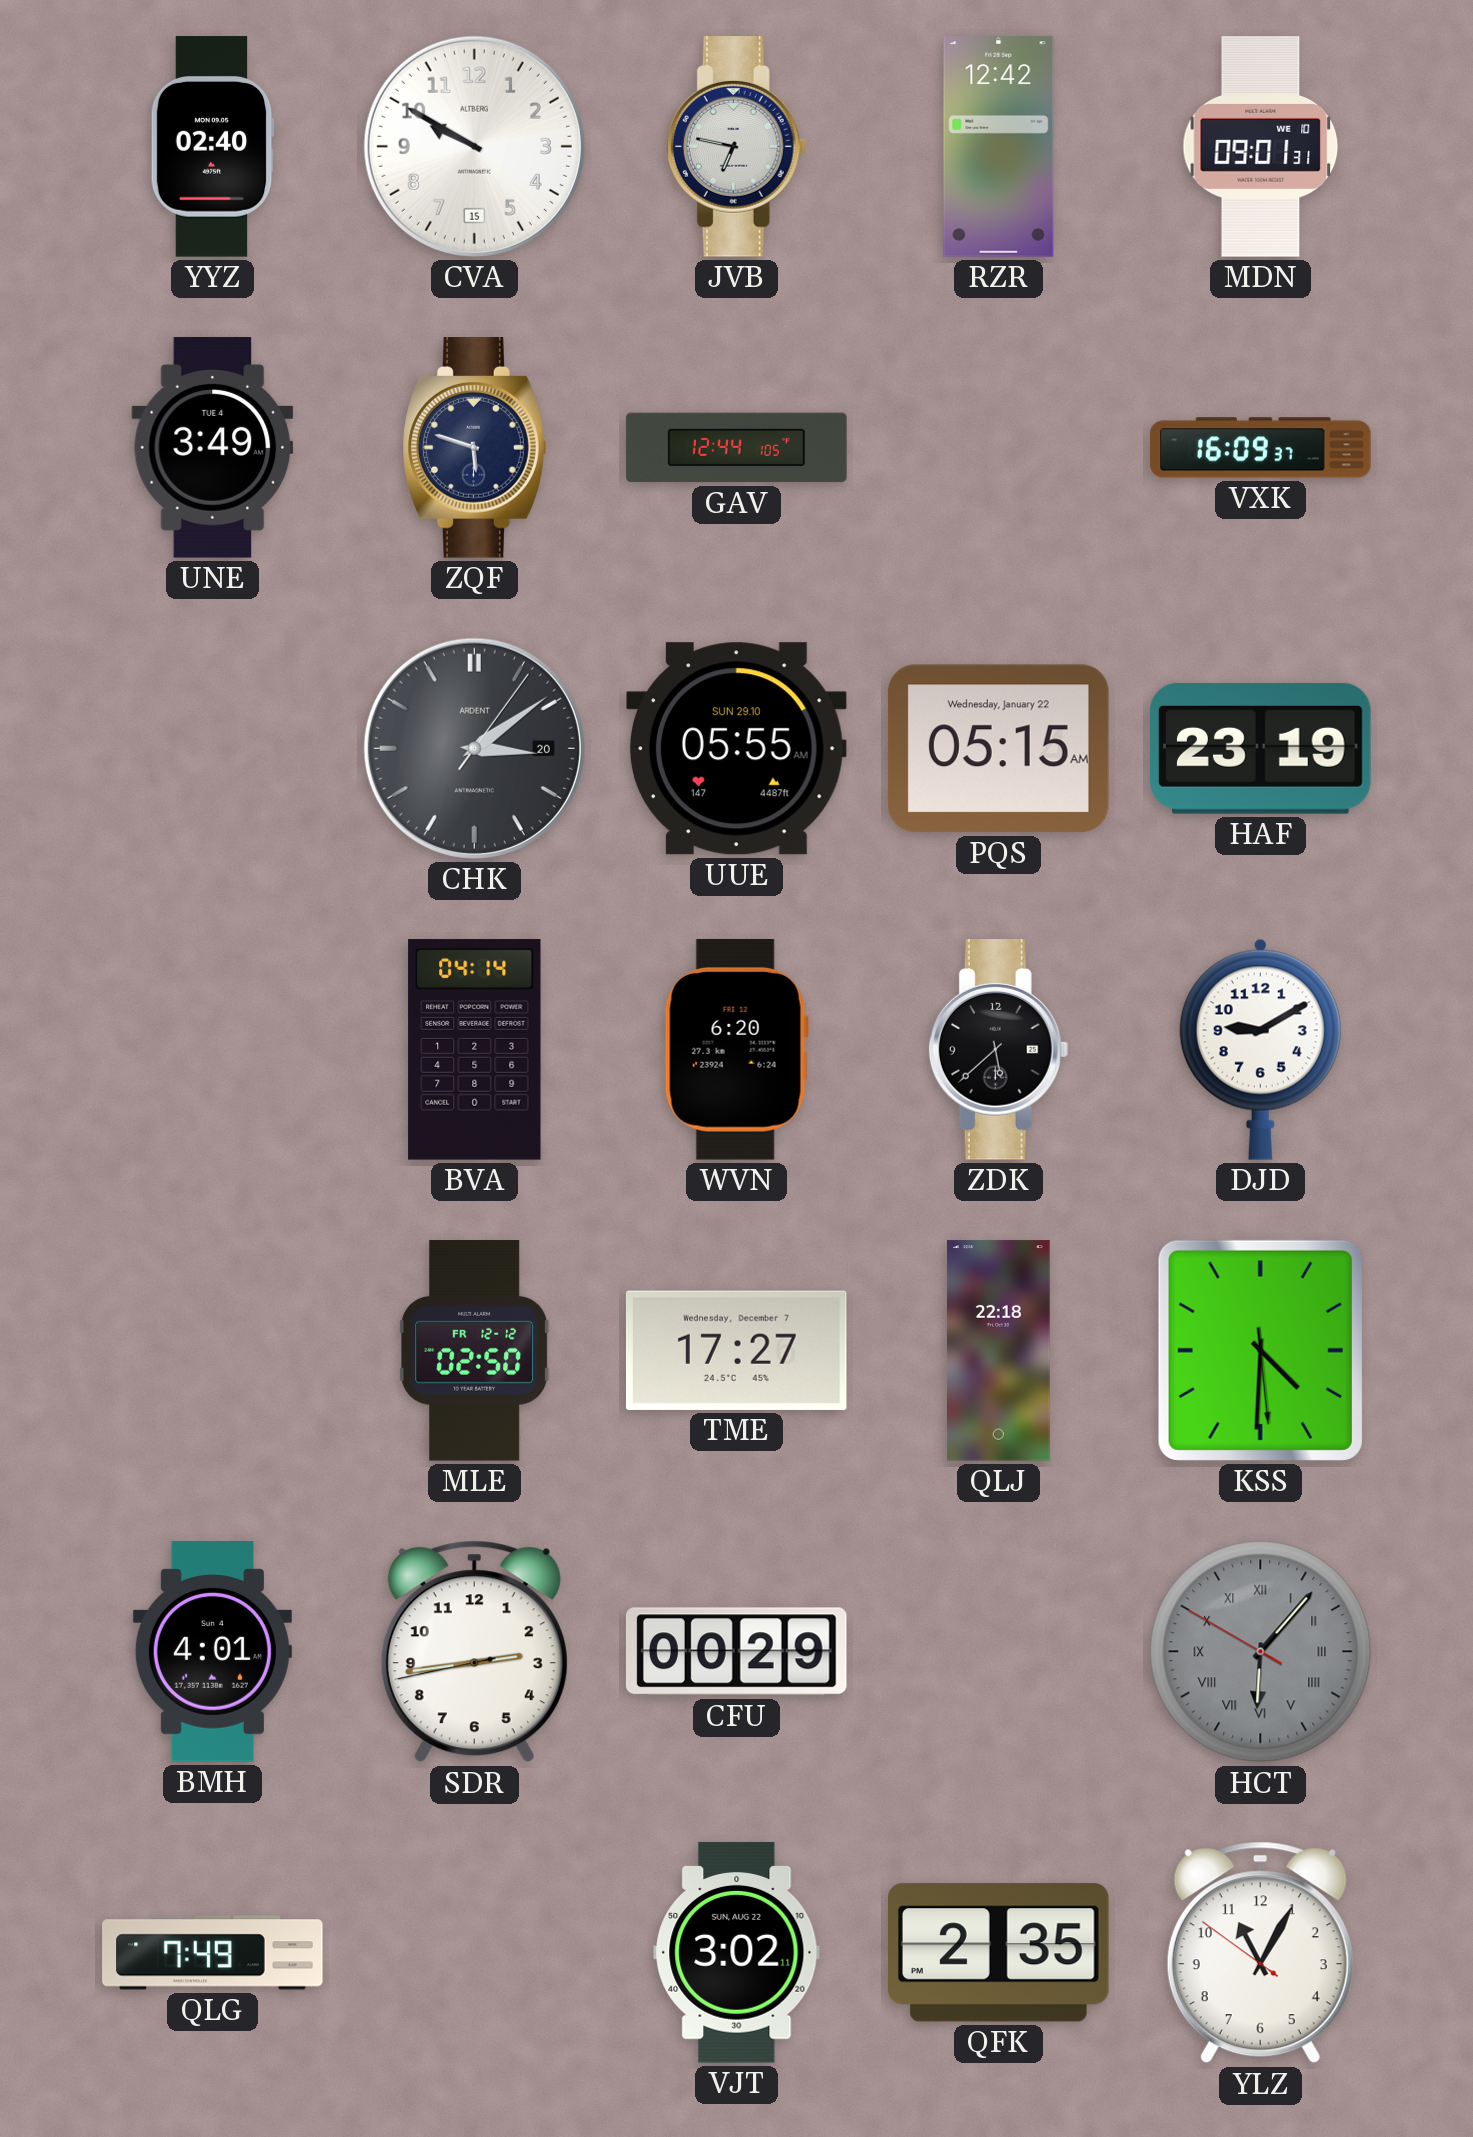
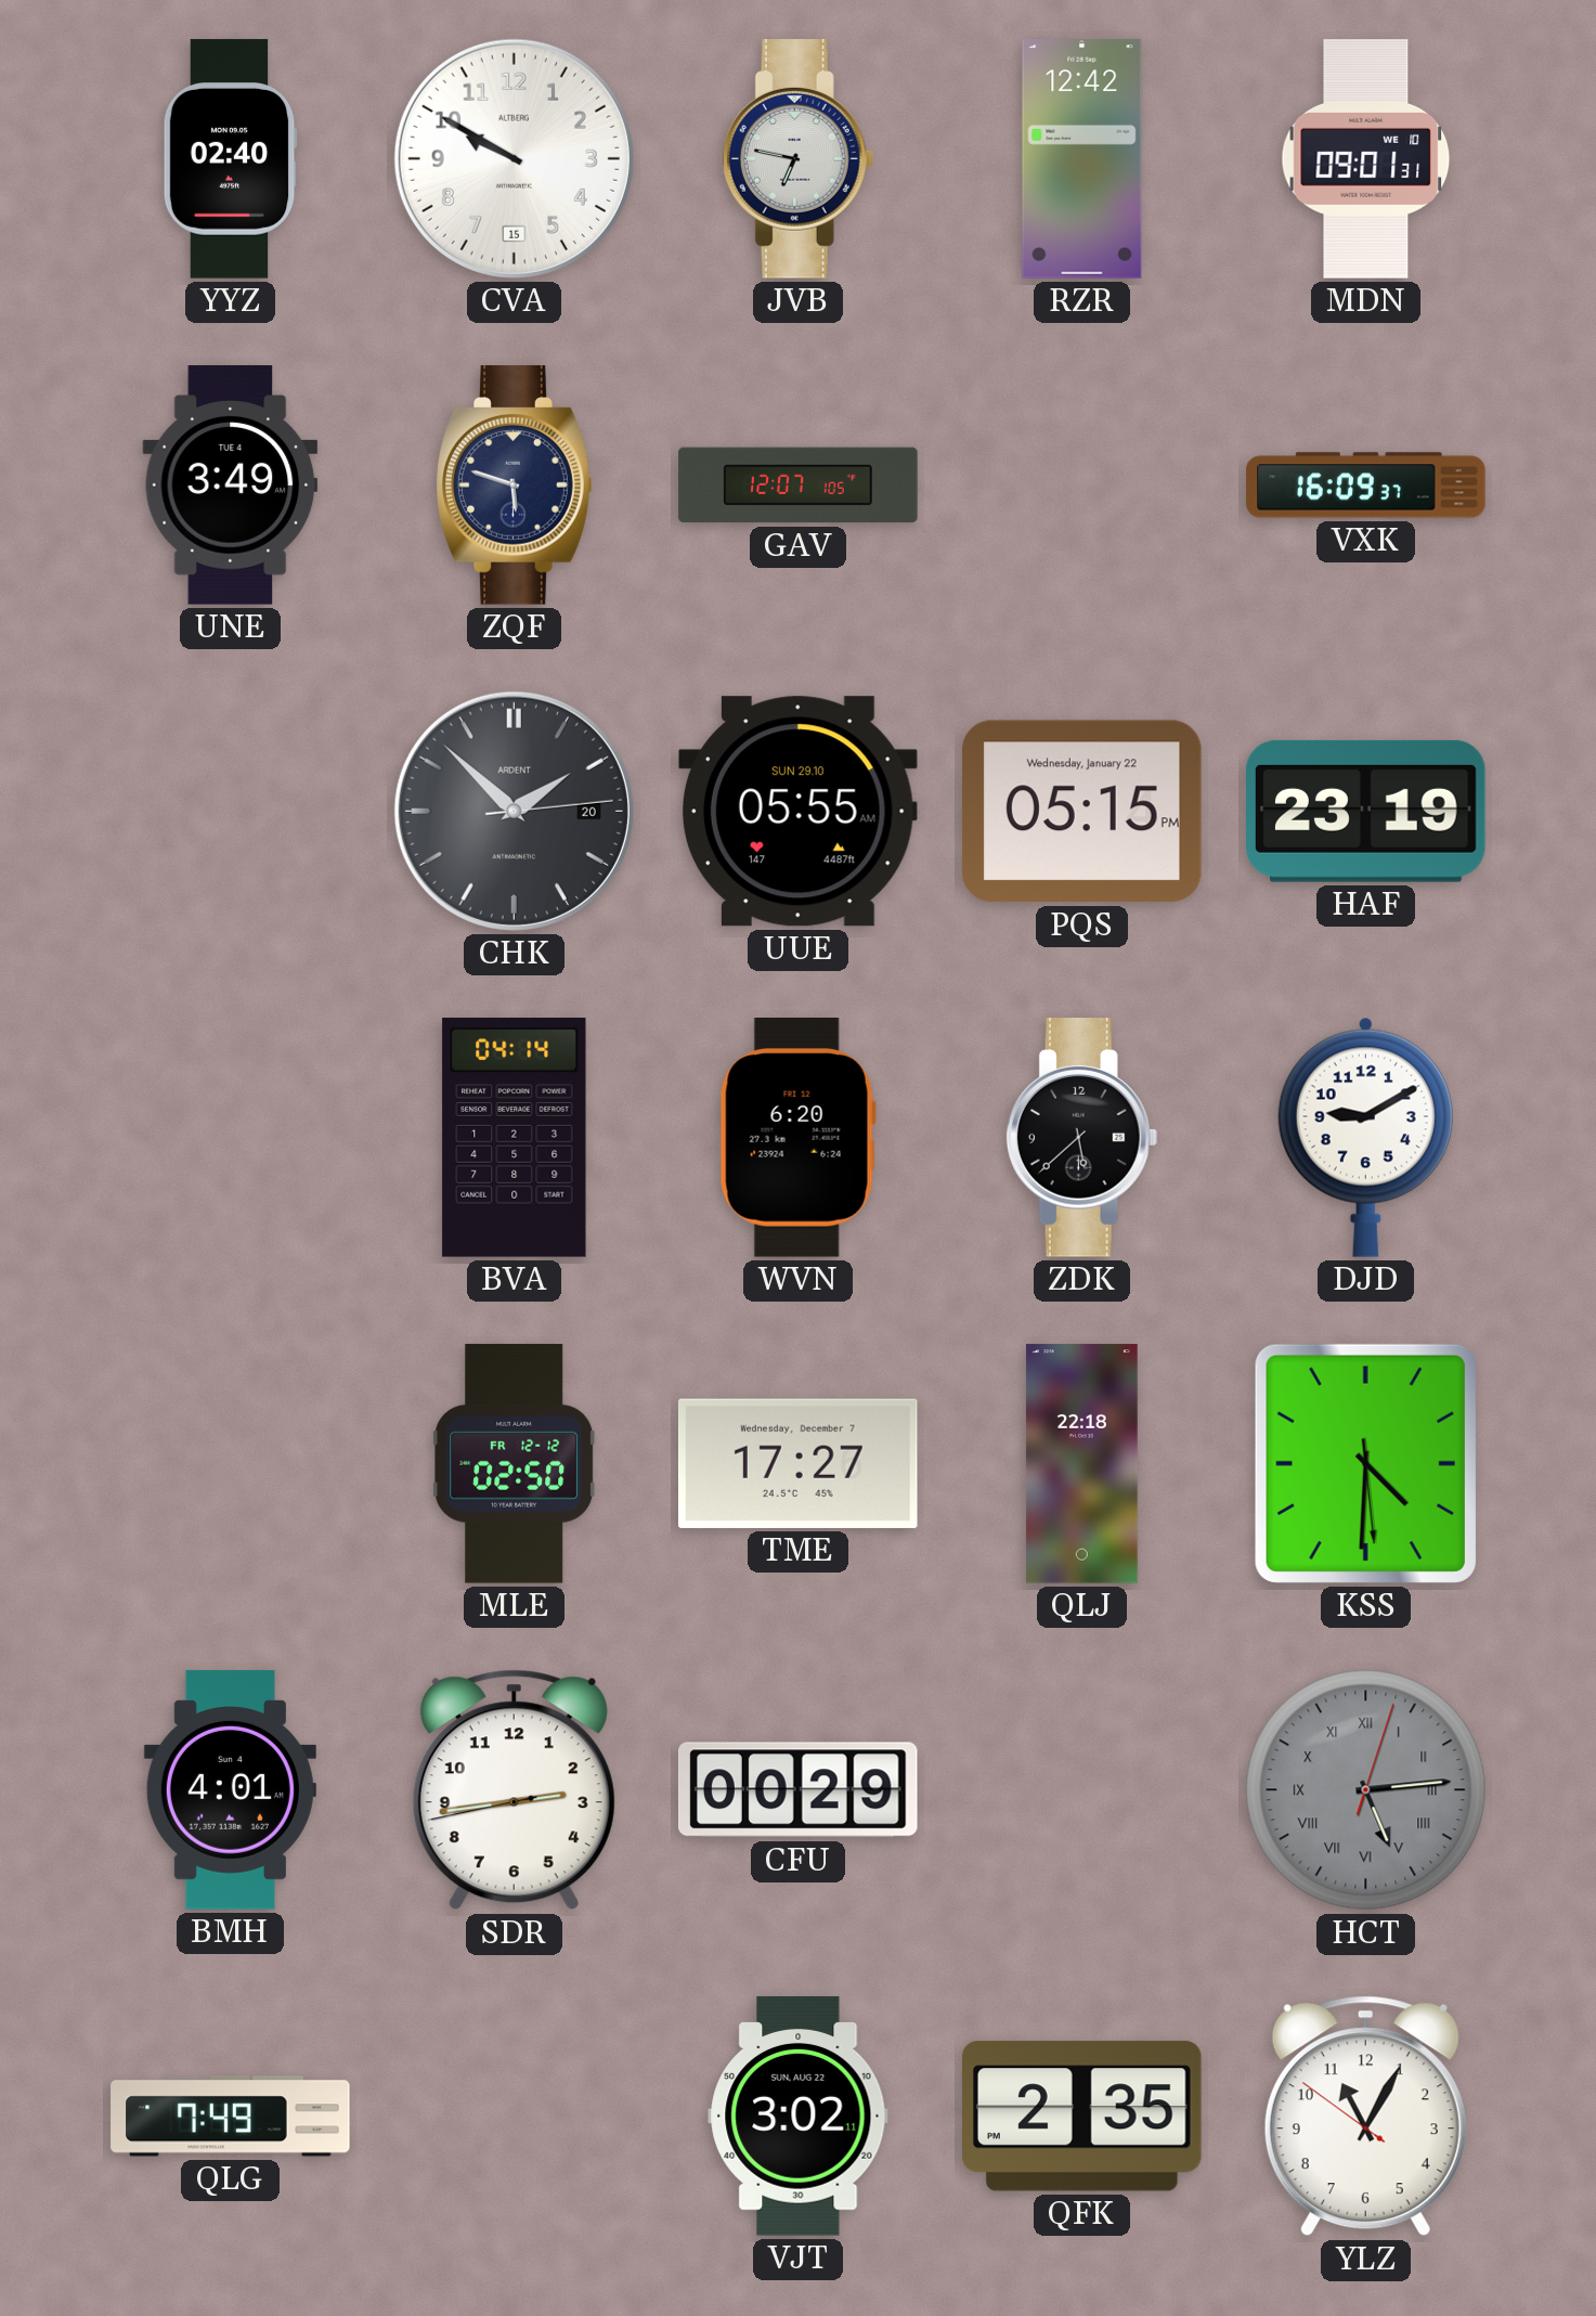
GAV: 12:44 -> 12:07
CHK: 3:09 -> 1:52
PQS: 05:15 AM -> 05:15 PM
HCT: 6:06 -> 5:14
